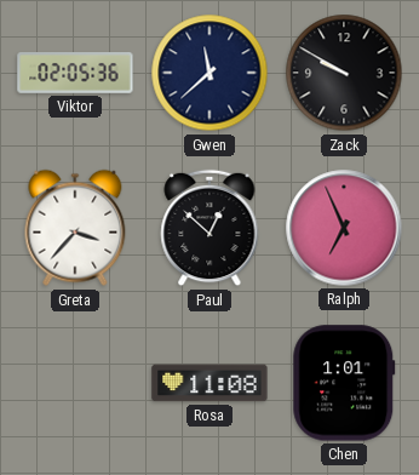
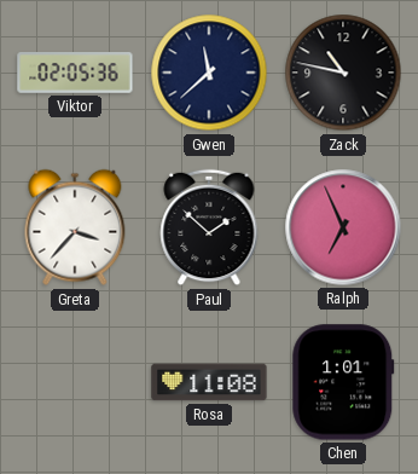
Zack: 9:50 -> 10:47
Paul: 12:52 -> 1:52
